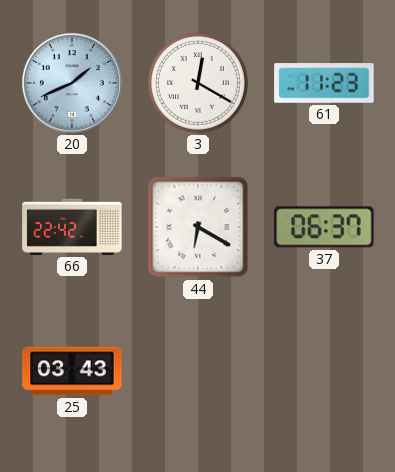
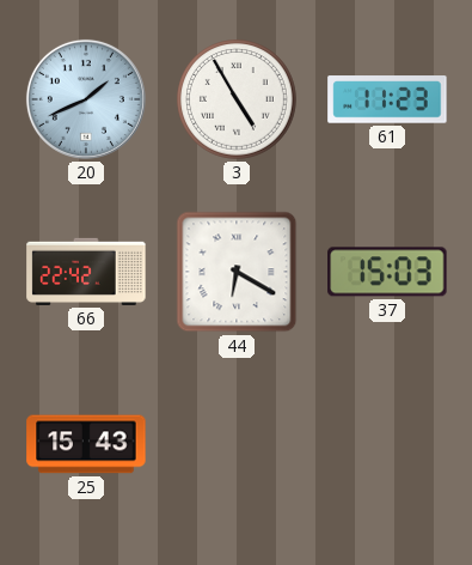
3: 12:20 -> 4:55
37: 06:37 -> 15:03
25: 03:43 -> 15:43
